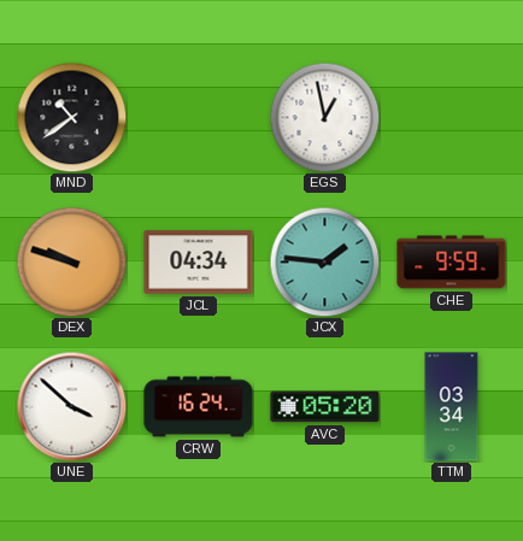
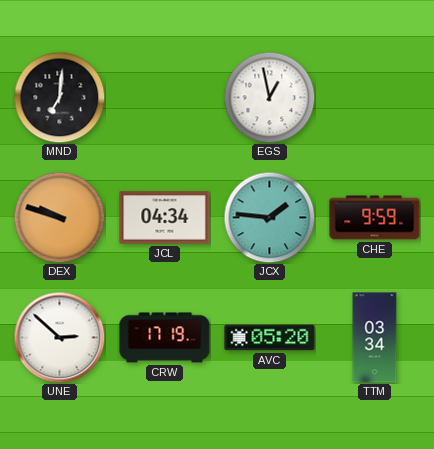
MND: 10:39 -> 7:01
UNE: 3:52 -> 2:52
CRW: 16:24 -> 17:19
